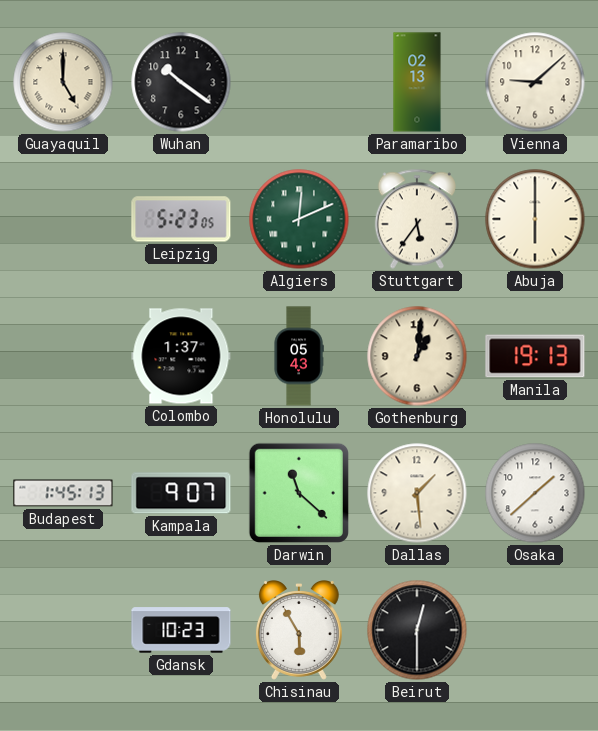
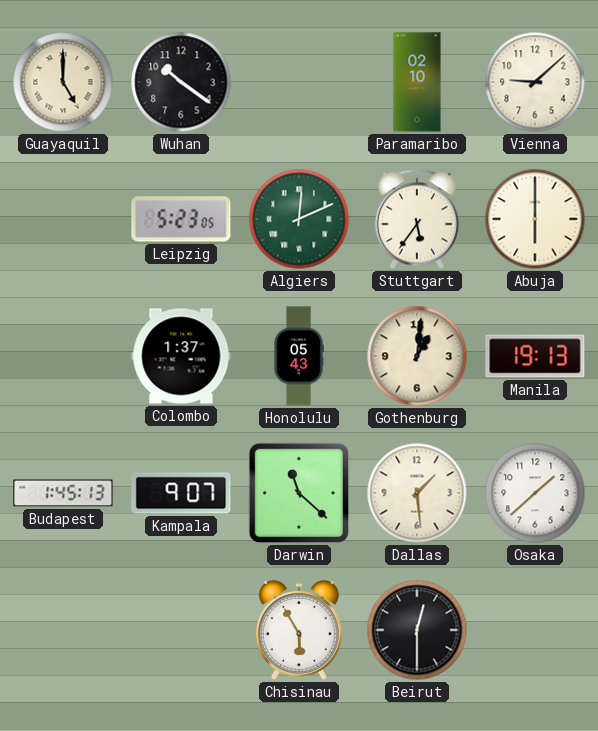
Paramaribo: 02:13 -> 02:10
Gdansk: 10:23 -> none
